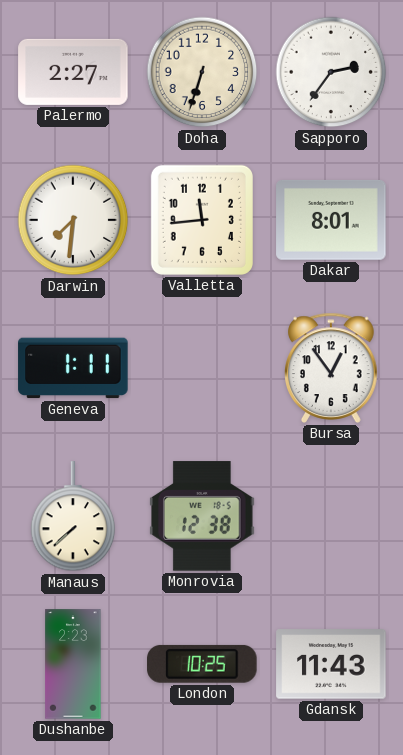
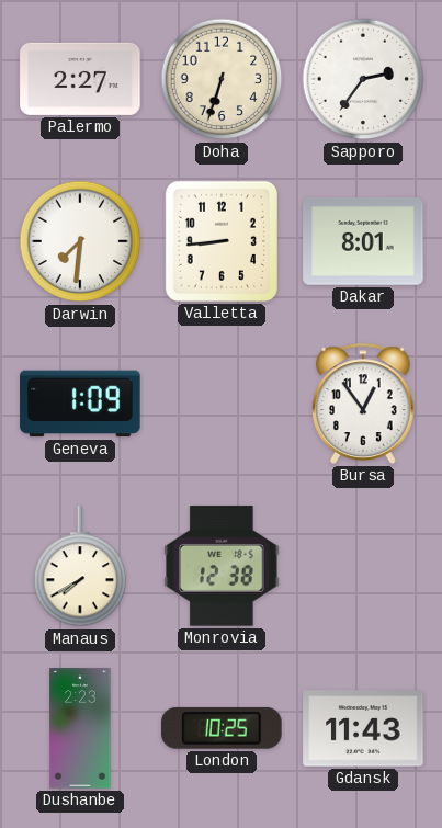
Valletta: 11:44 -> 8:44
Geneva: 1:11 -> 1:09
Manaus: 7:38 -> 7:40
